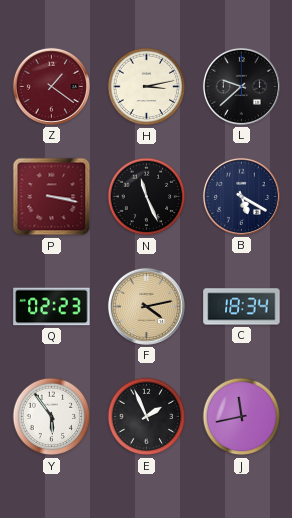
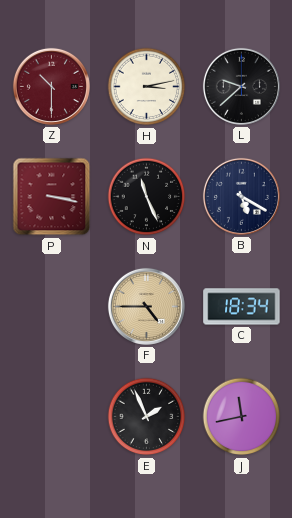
Z: 1:21 -> 10:30
Q: 02:23 -> none
F: 4:13 -> 4:45
Y: 5:54 -> none
